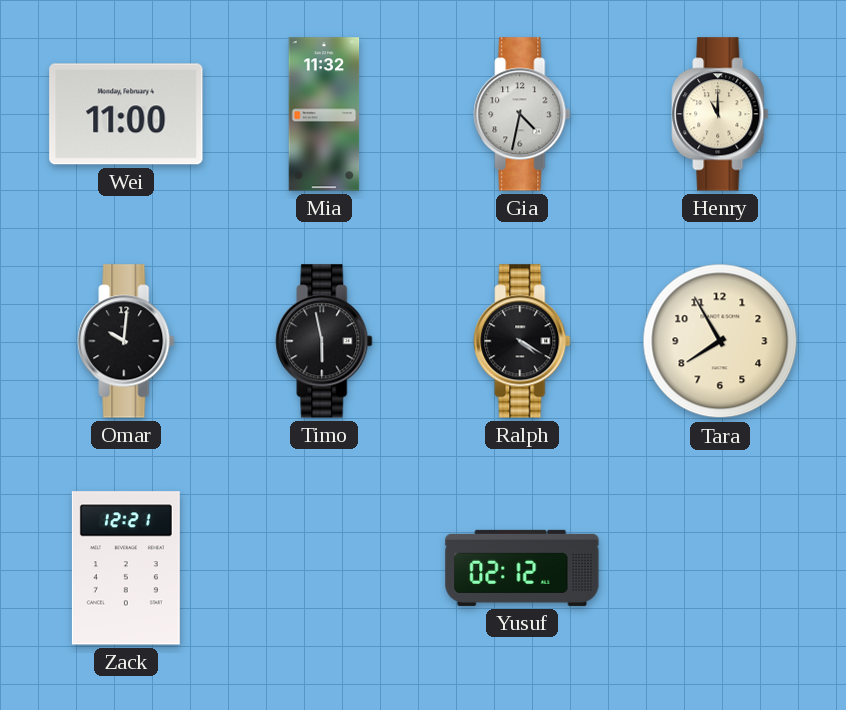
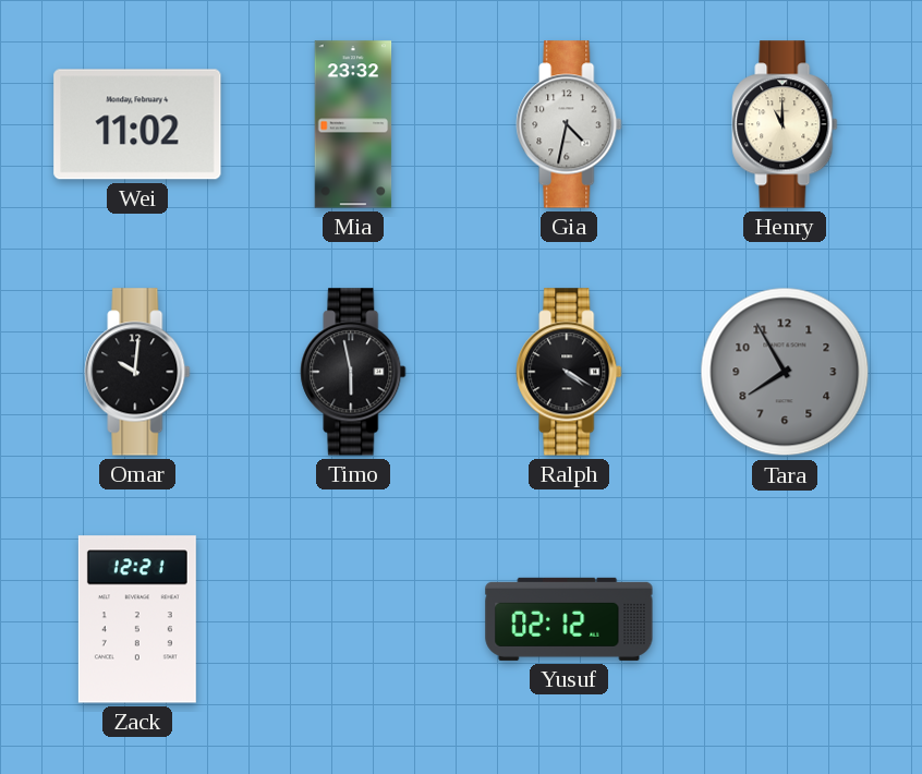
Wei: 11:00 -> 11:02
Mia: 11:32 -> 23:32
Tara dial: cream -> grey
